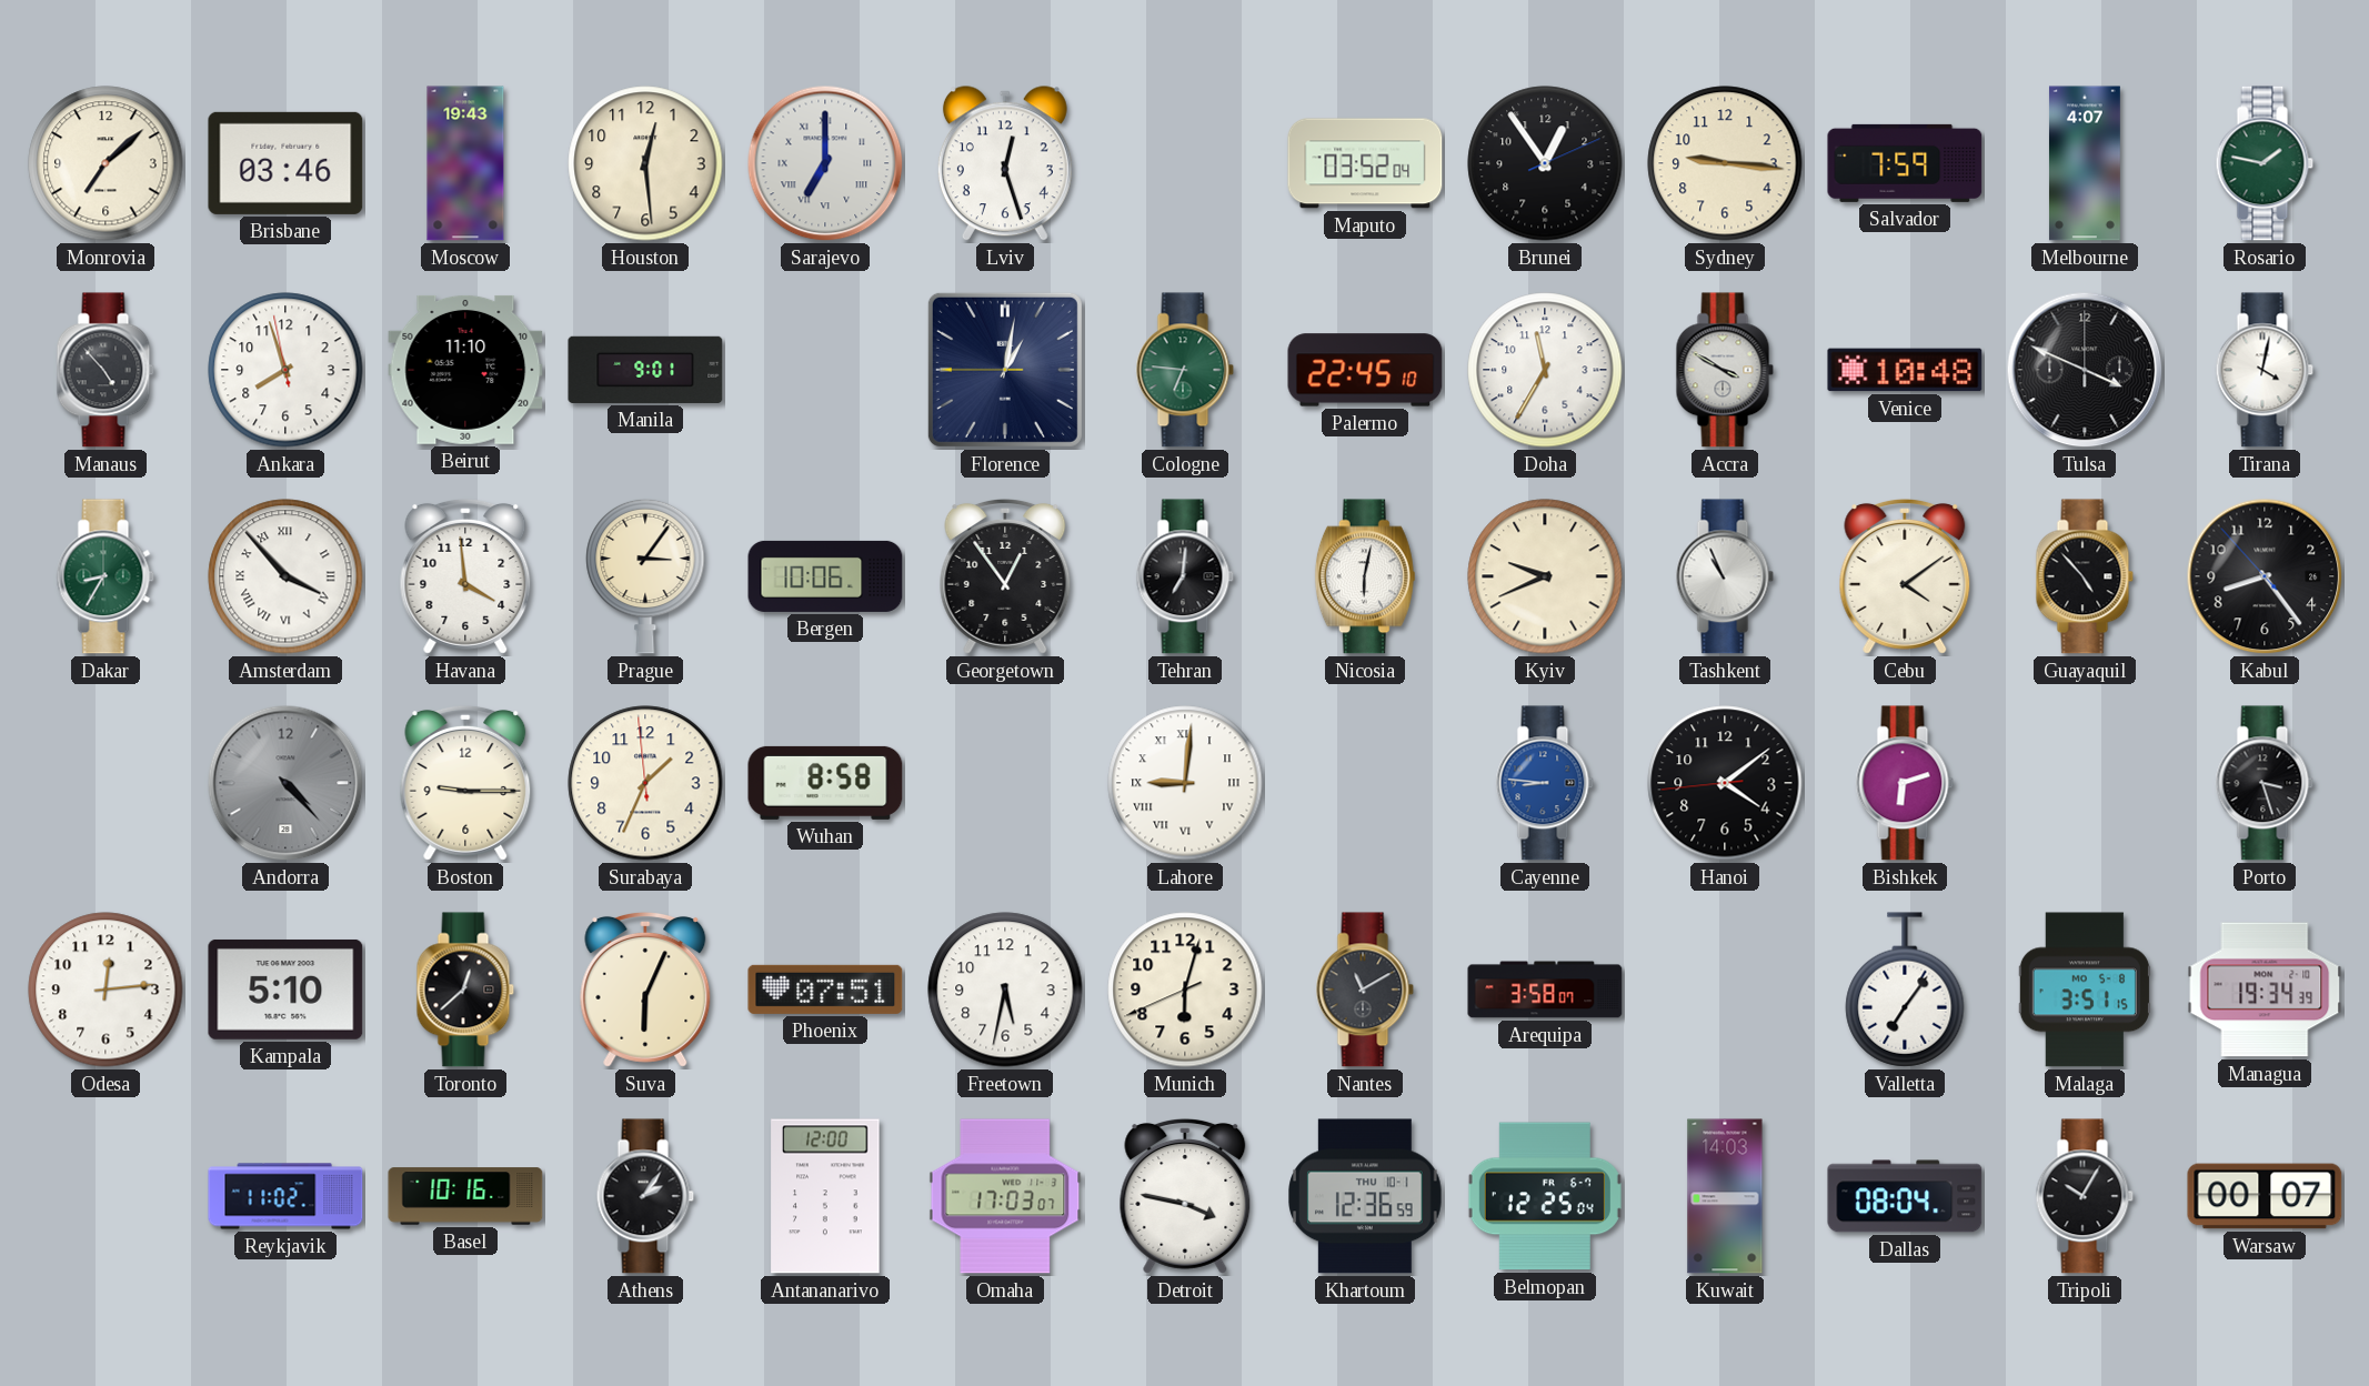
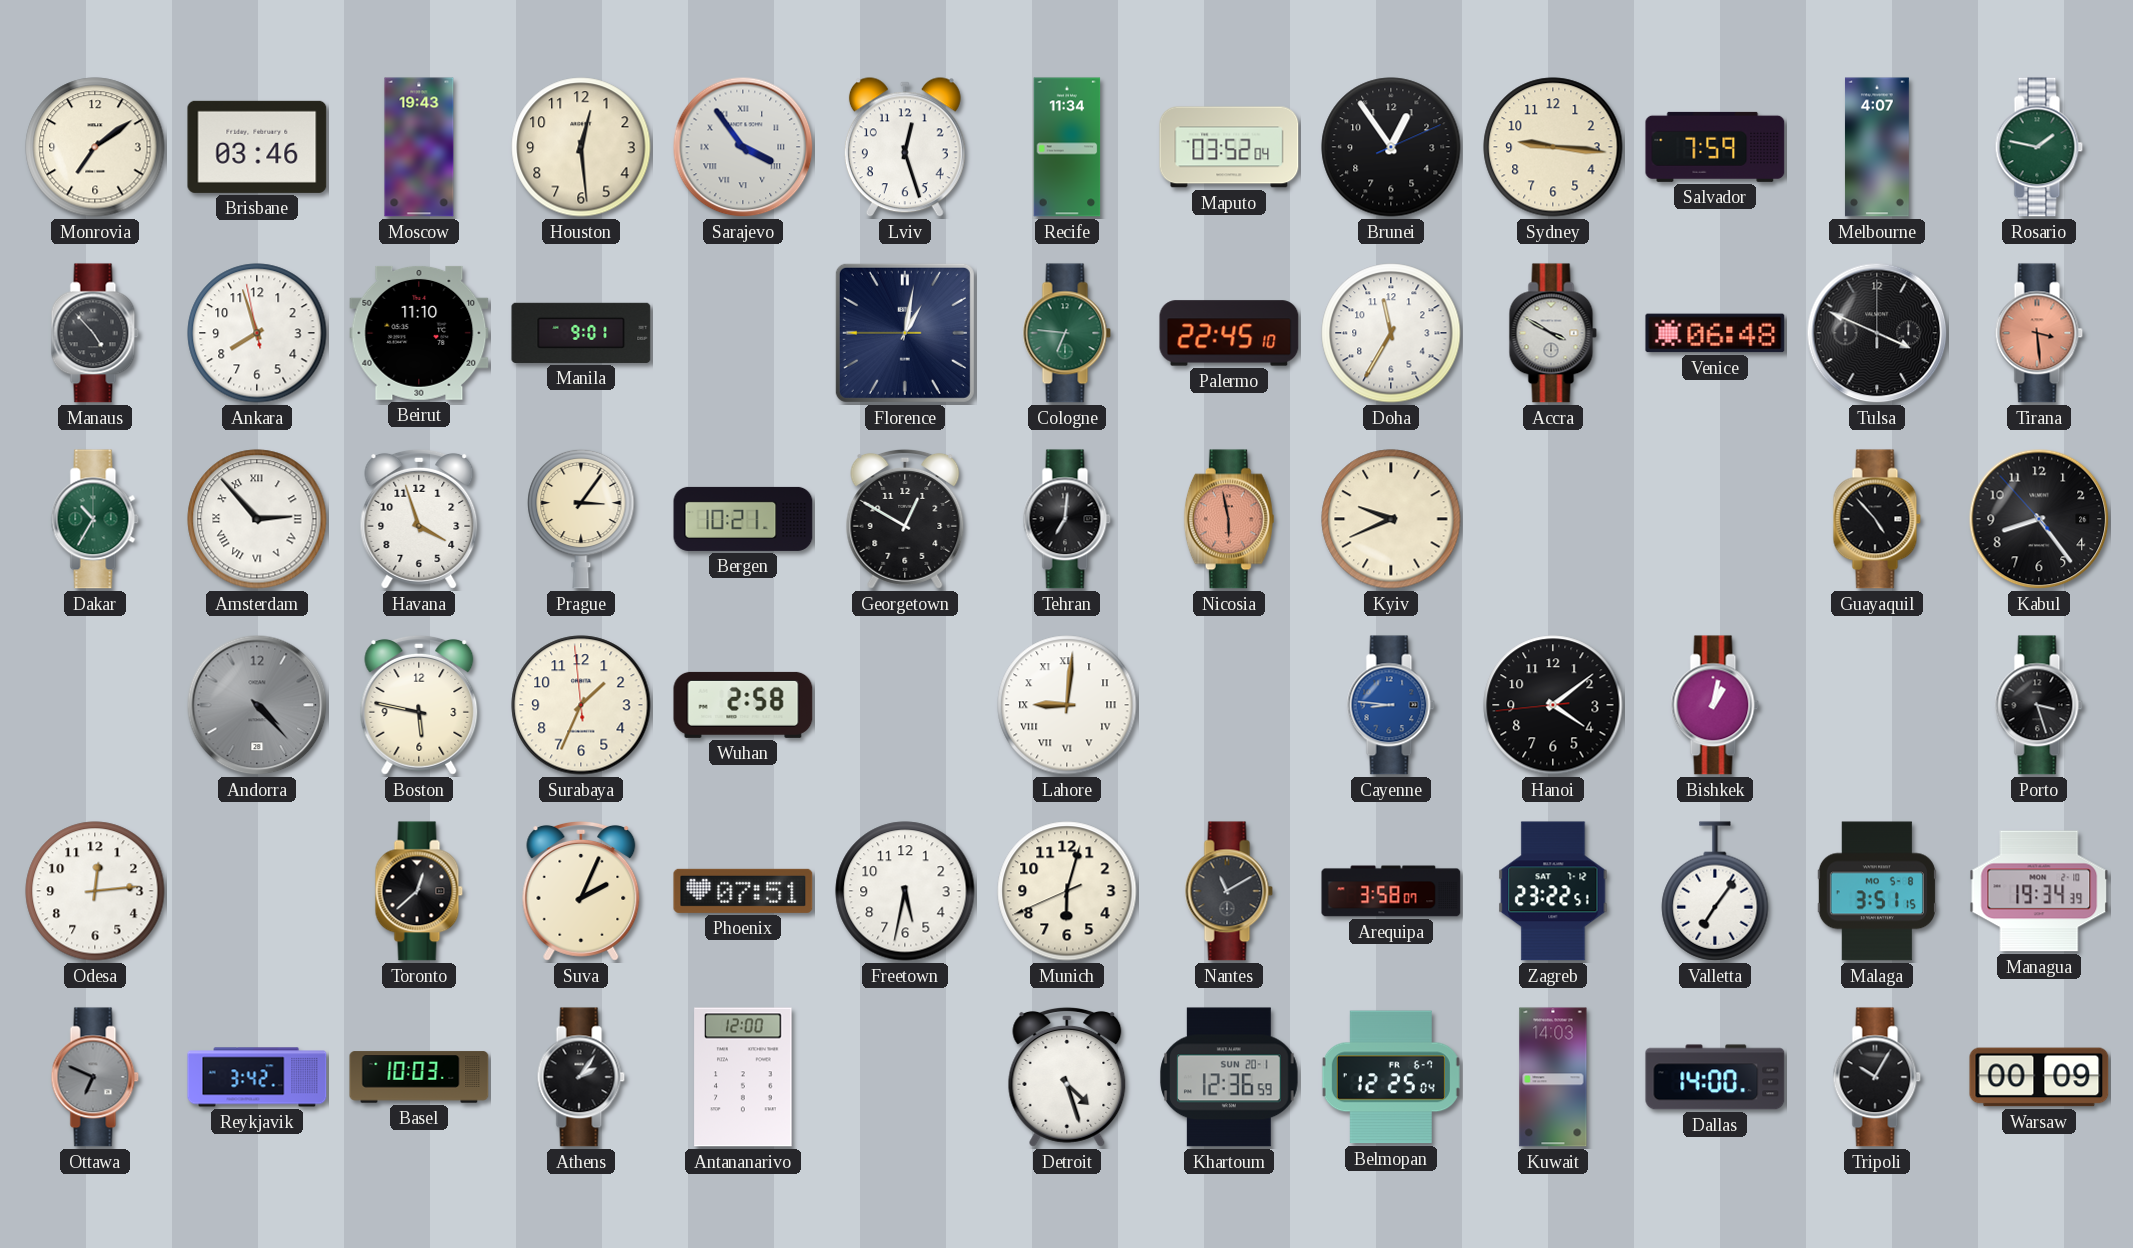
Monrovia: 7:08 -> 7:09
Sarajevo: 7:00 -> 3:54
Recife: none -> 11:34
Venice: 10:48 -> 06:48
Tirana: 4:02 -> 3:29
Tirana dial: white -> salmon
Dakar: 8:35 -> 10:35
Amsterdam: 3:53 -> 2:53
Havana: 3:59 -> 3:57
Bergen: 10:06 -> 10:21
Georgetown: 12:54 -> 12:50
Nicosia: 6:02 -> 5:58
Nicosia dial: white -> salmon
Tashkent: 10:56 -> none
Cebu: 4:09 -> none
Boston: 9:15 -> 5:47
Wuhan: 8:58 -> 2:58
Bishkek: 6:12 -> 1:02
Kampala: 5:10 -> none
Suva: 6:04 -> 2:04
Zagreb: none -> 23:22
Ottawa: none -> 6:49
Reykjavik: 11:02 -> 3:42
Basel: 10:16 -> 10:03
Omaha: 17:03 -> none
Detroit: 3:47 -> 4:27
Khartoum date: THU 10-1 -> SUN 20-1
Dallas: 08:04 -> 14:00
Warsaw: 00:07 -> 00:09
